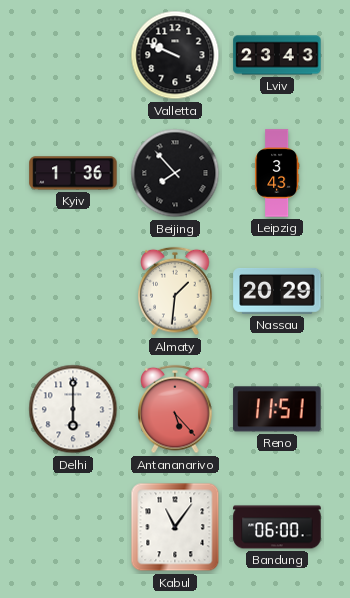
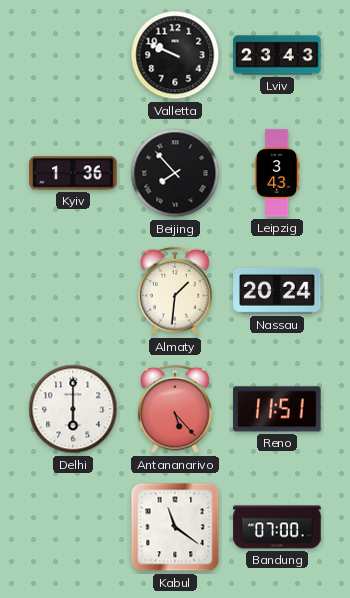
Nassau: 20:29 -> 20:24
Kabul: 11:06 -> 11:21
Bandung: 06:00 -> 07:00
